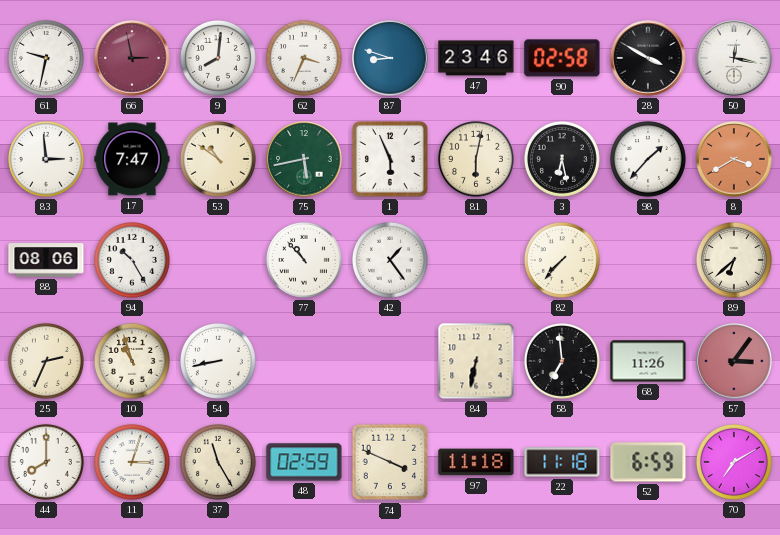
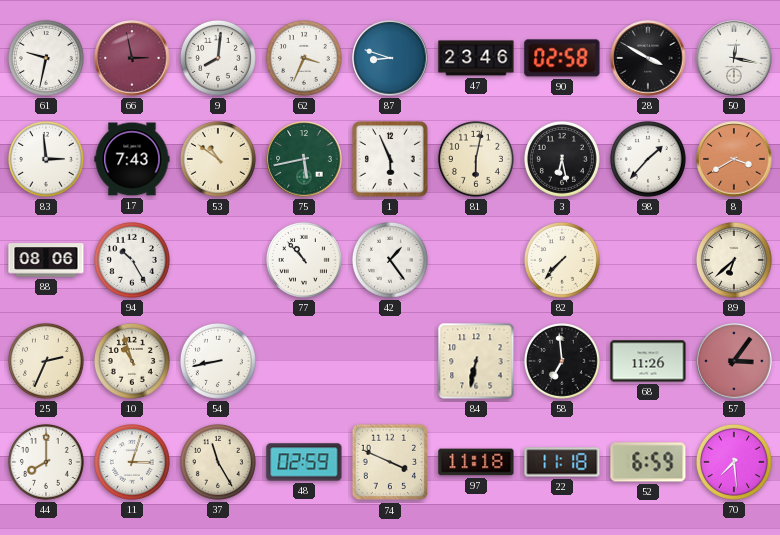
17: 7:47 -> 7:43
70: 7:10 -> 7:29
